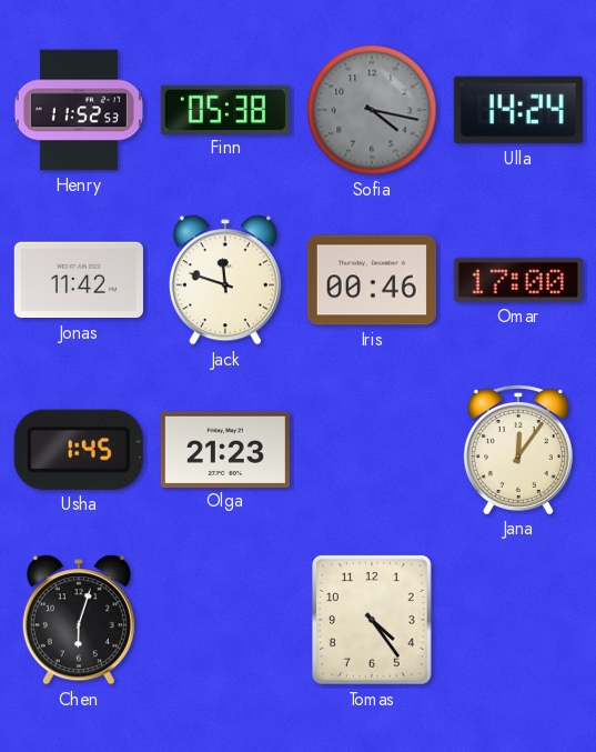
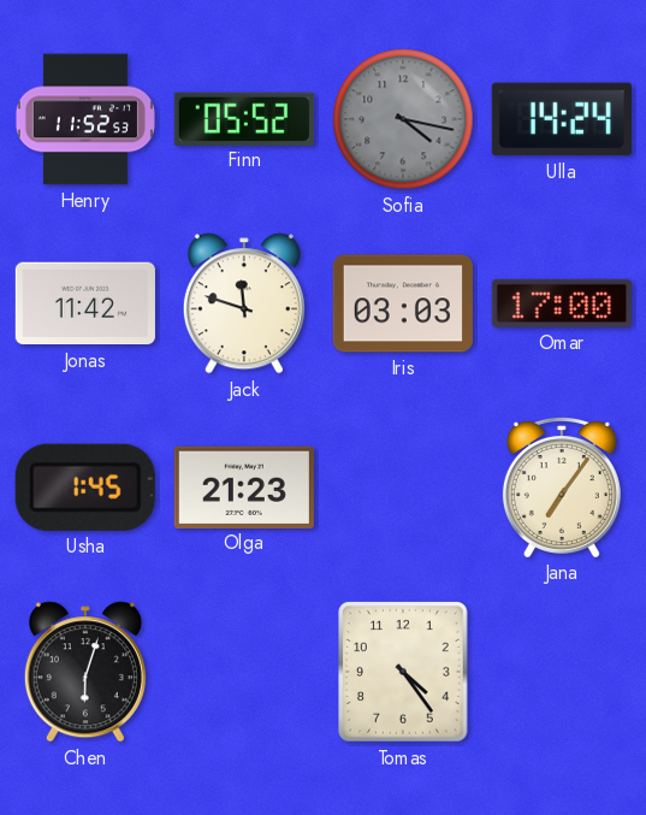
Finn: 05:38 -> 05:52
Iris: 00:46 -> 03:03
Jana: 12:06 -> 7:06
